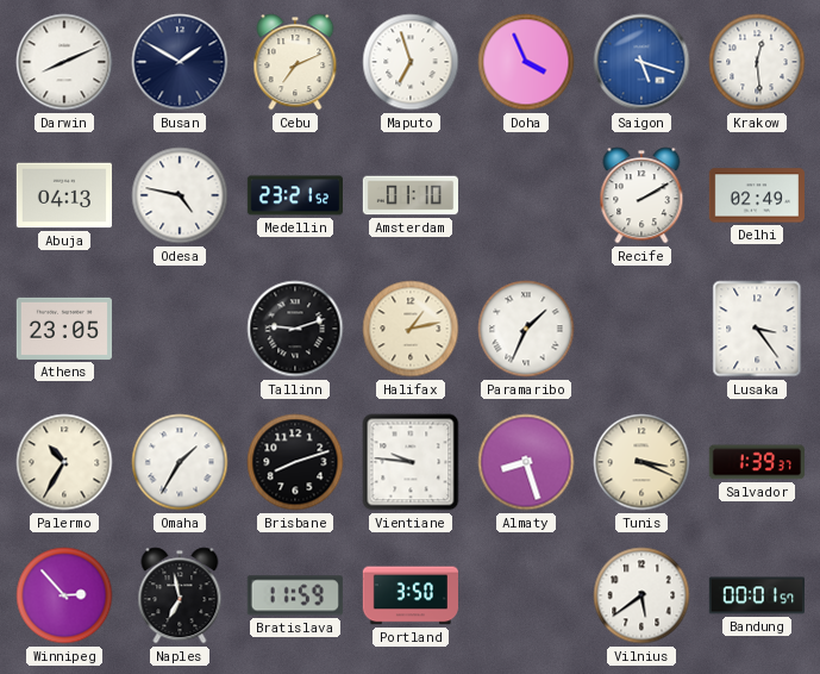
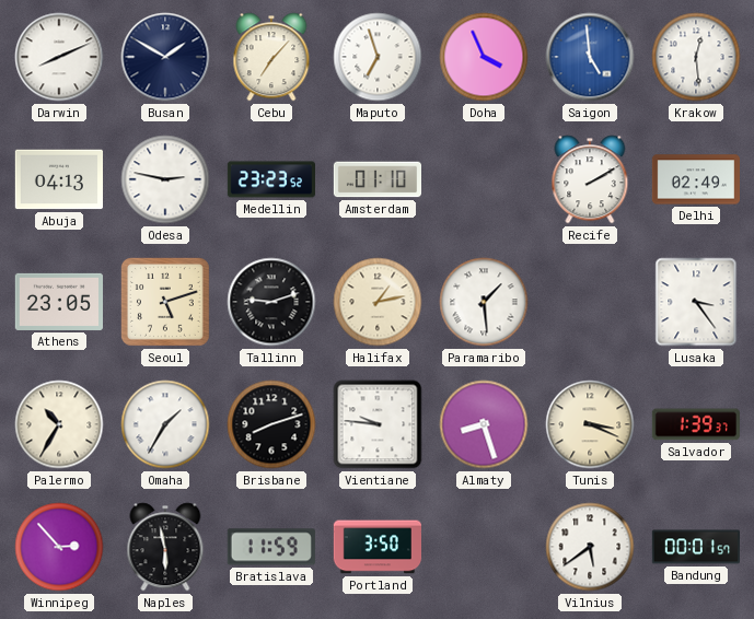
Cebu: 7:11 -> 7:07
Saigon: 5:18 -> 4:59
Odesa: 4:47 -> 2:47
Medellin: 23:21 -> 23:23
Seoul: none -> 5:12
Paramaribo: 1:34 -> 1:29
Naples: 6:58 -> 5:58
